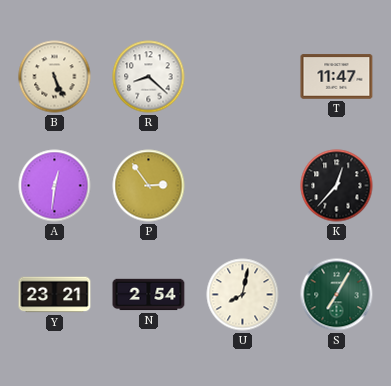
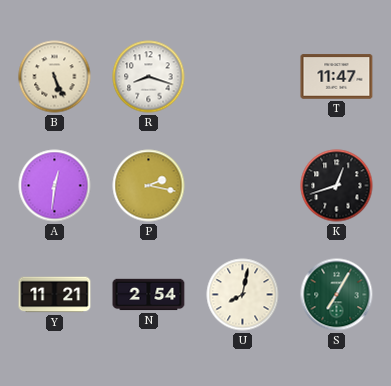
R: 8:22 -> 8:18
P: 2:54 -> 2:17
K: 12:37 -> 12:42
Y: 23:21 -> 11:21
